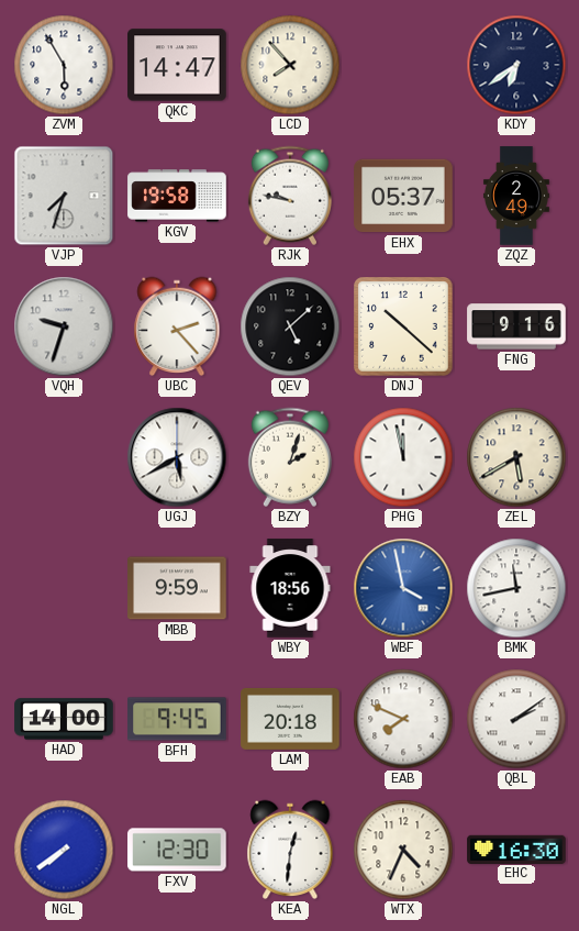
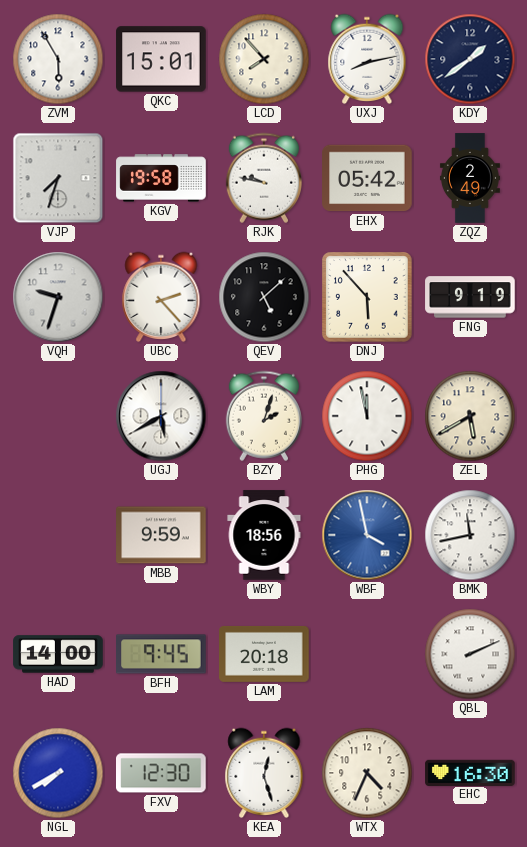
QKC: 14:47 -> 15:01
UXJ: none -> 8:13
KDY: 6:39 -> 1:39
EHX: 05:37 -> 05:42
DNJ: 10:22 -> 5:53
FNG: 9:16 -> 9:19
EAB: 7:49 -> none
QBL: 2:09 -> 2:11
NGL: 7:39 -> 7:40
KEA: 12:31 -> 12:27
